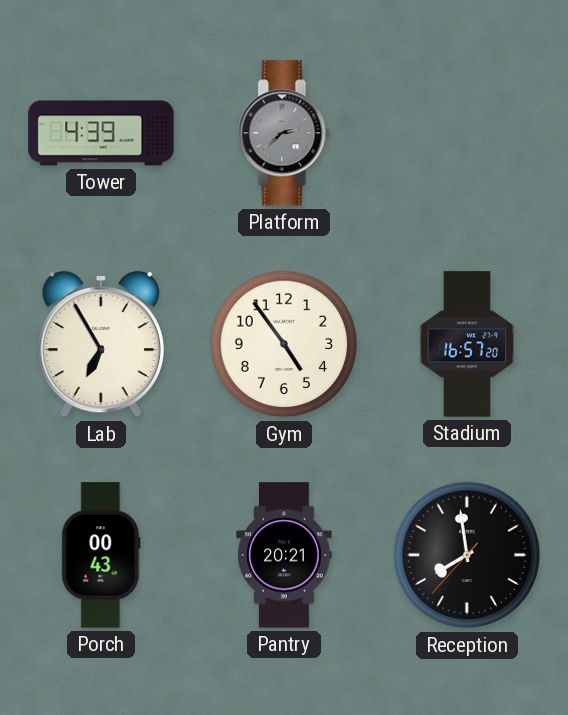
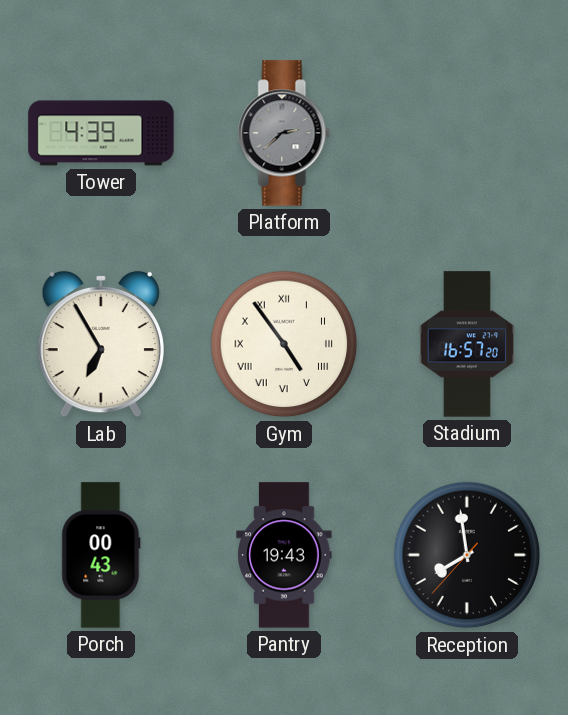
Gym numerals: Arabic -> Roman
Pantry: 20:21 -> 19:43
